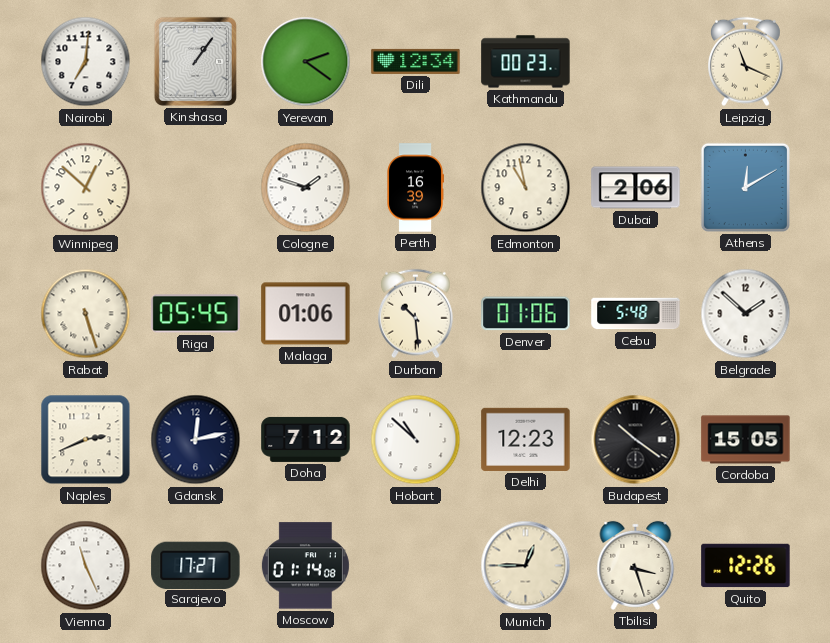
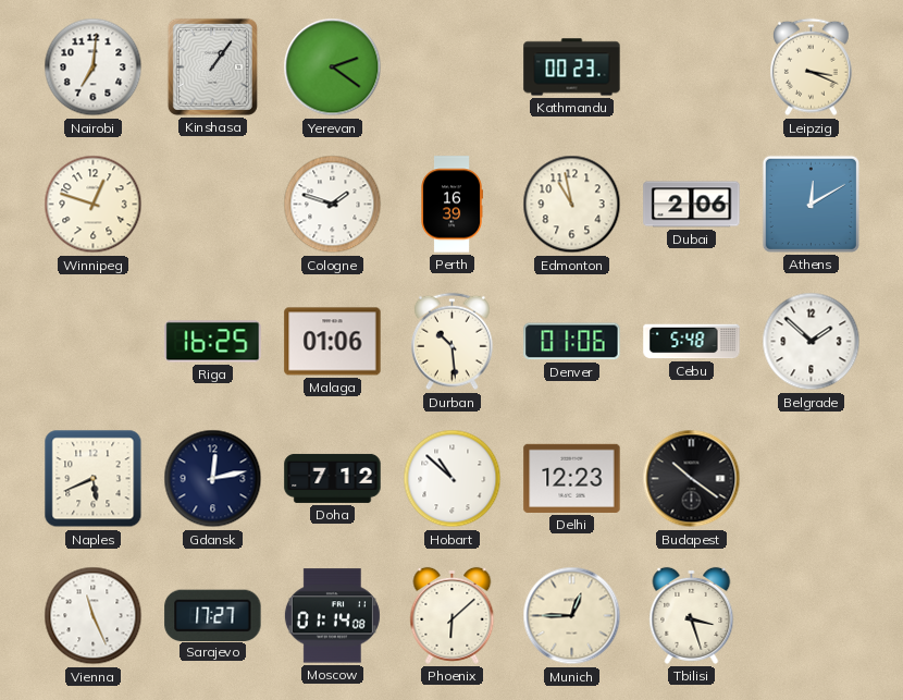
Dili: 12:34 -> none
Leipzig: 11:19 -> 3:19
Winnipeg: 12:52 -> 12:48
Rabat: 5:27 -> none
Riga: 05:45 -> 16:25
Naples: 2:41 -> 5:41
Cordoba: 15:05 -> none
Phoenix: none -> 6:08
Quito: 12:26 -> none
